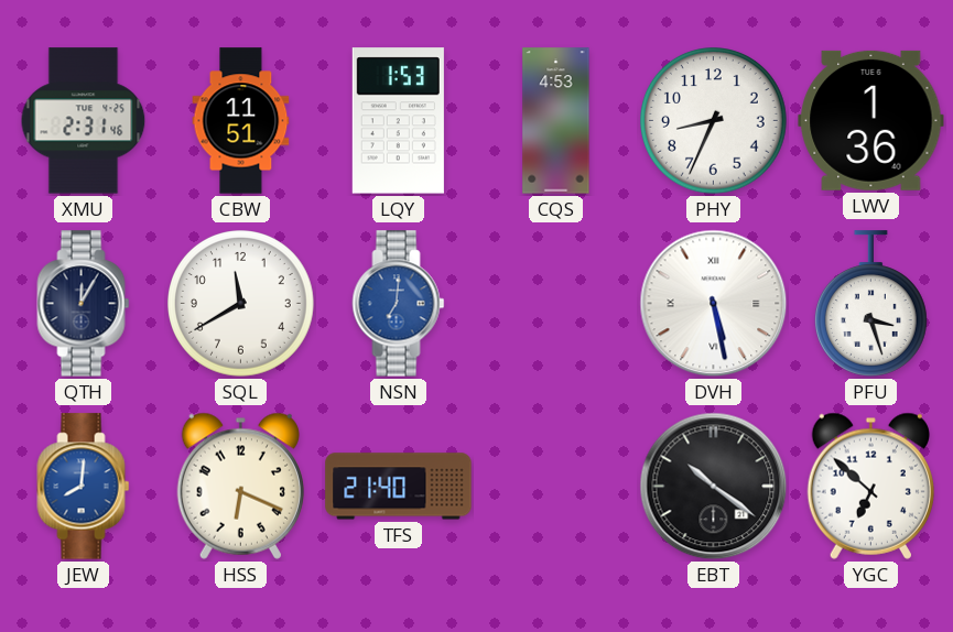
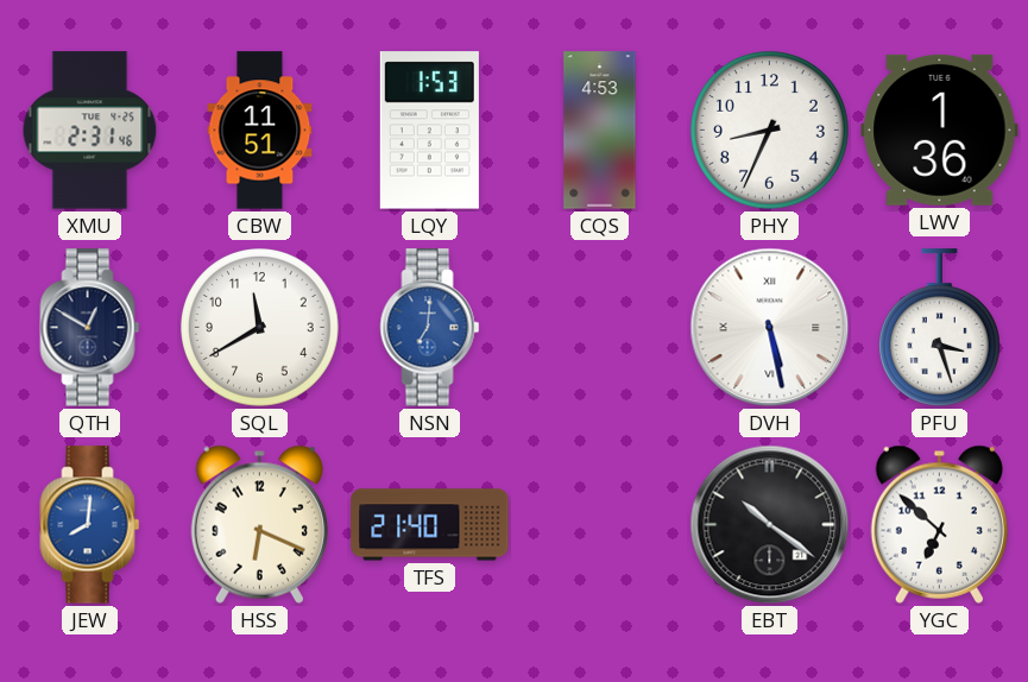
QTH: 12:05 -> 12:50
